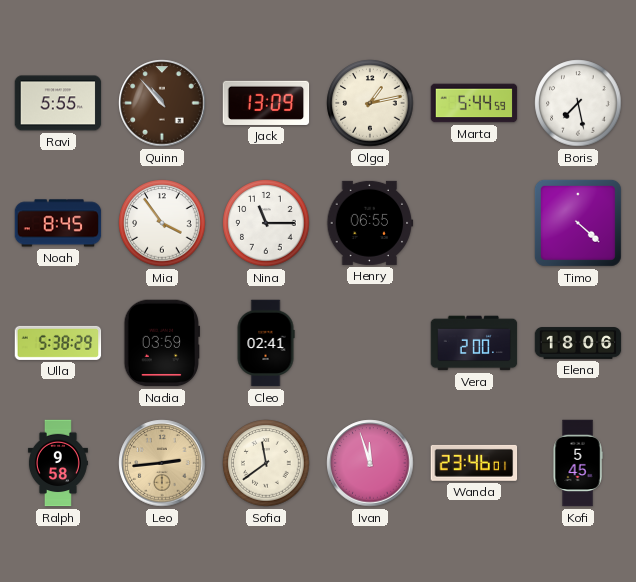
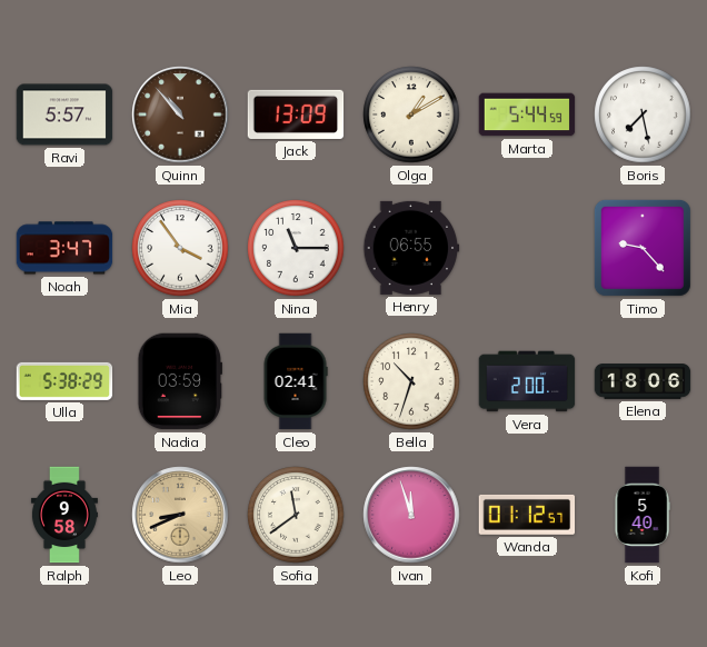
Ravi: 5:55 -> 5:57
Olga: 1:13 -> 1:10
Noah: 8:45 -> 3:47
Timo: 4:22 -> 9:23
Bella: none -> 10:33
Leo: 2:44 -> 8:41
Wanda: 23:46 -> 01:12
Kofi: 5:45 -> 5:40
